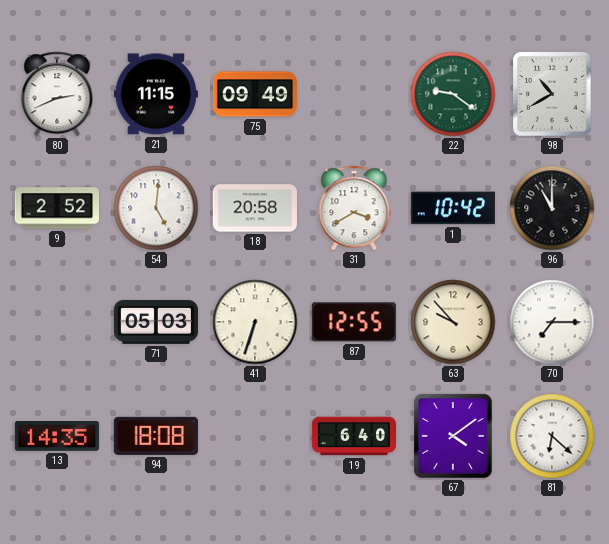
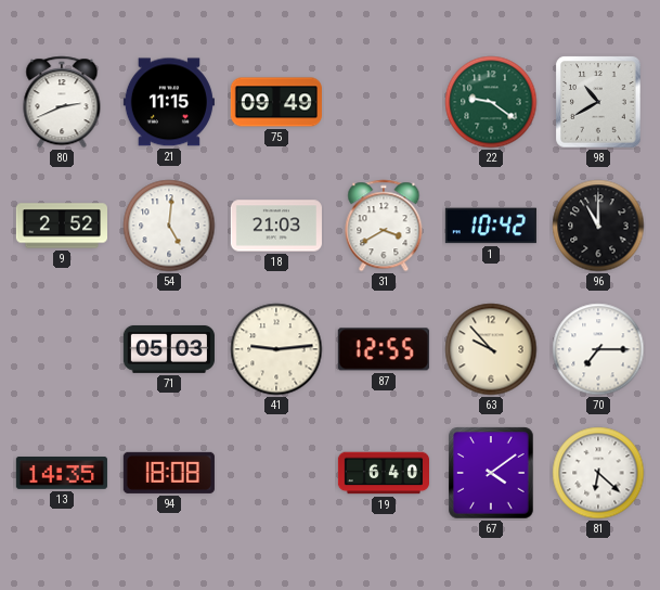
18: 20:58 -> 21:03
41: 6:33 -> 9:14
